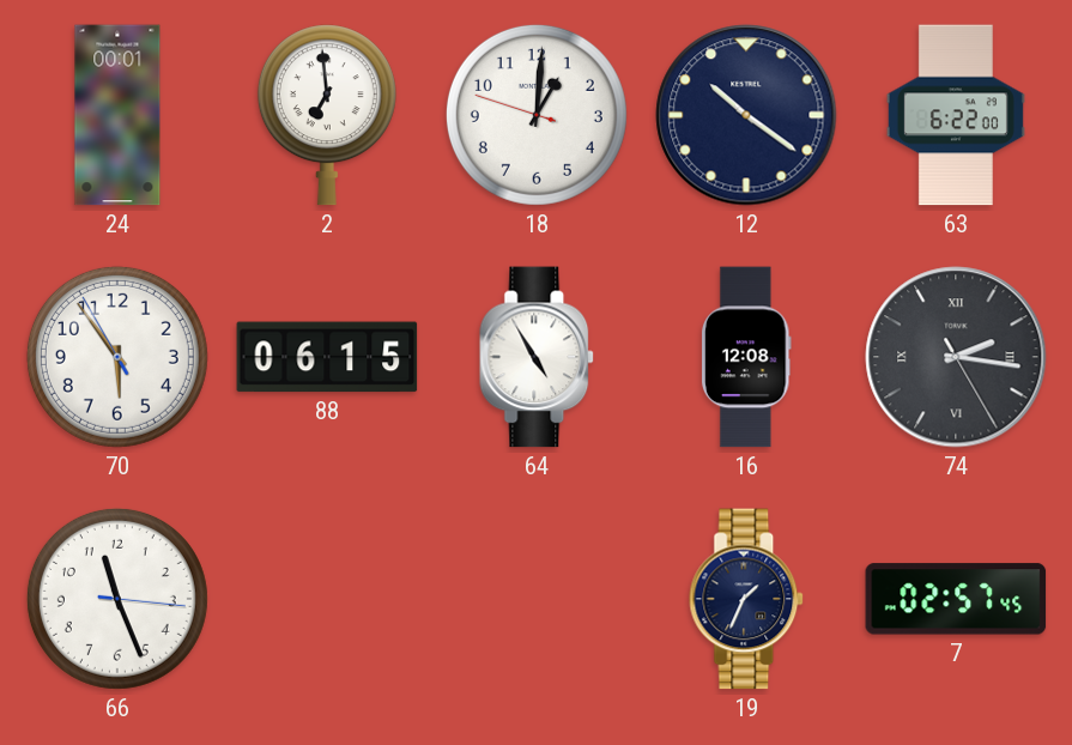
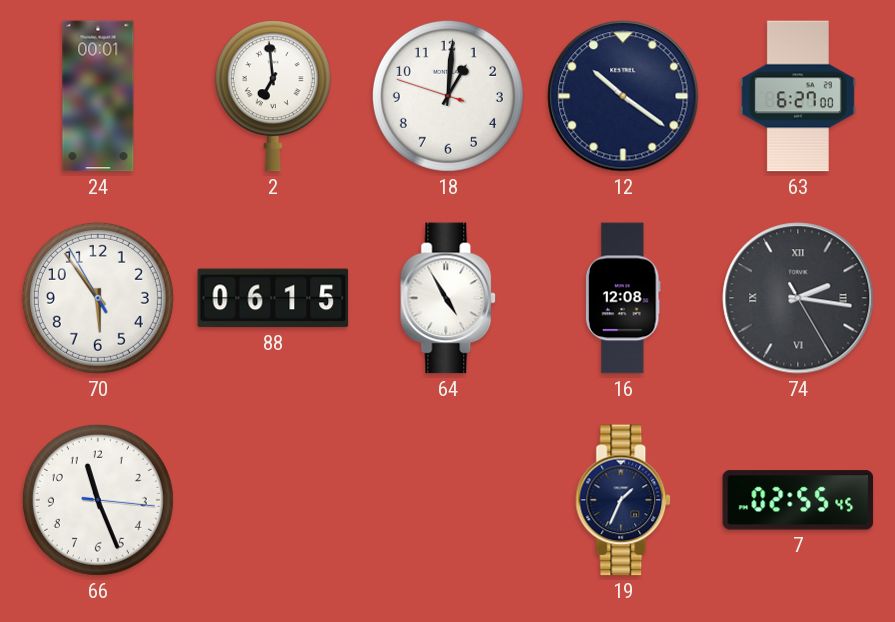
63: 6:22 -> 6:27
7: 02:57 -> 02:55
